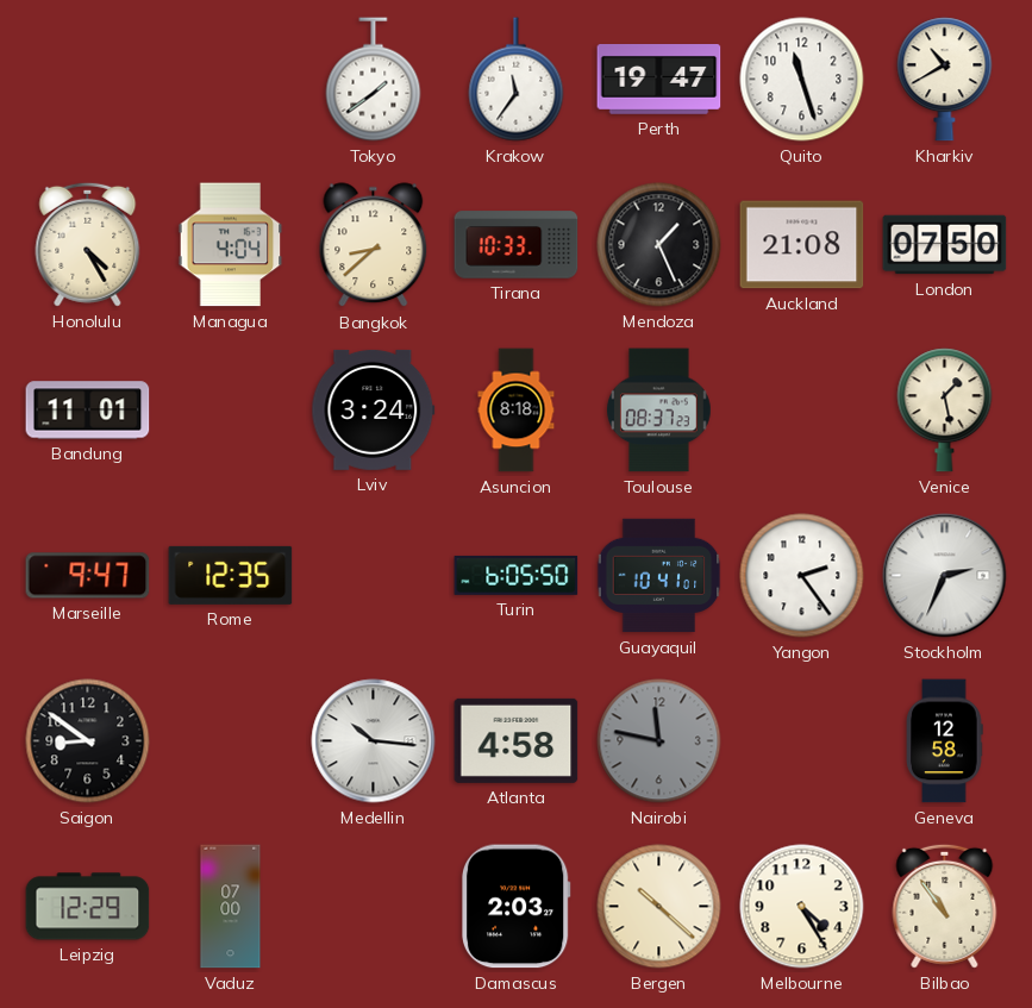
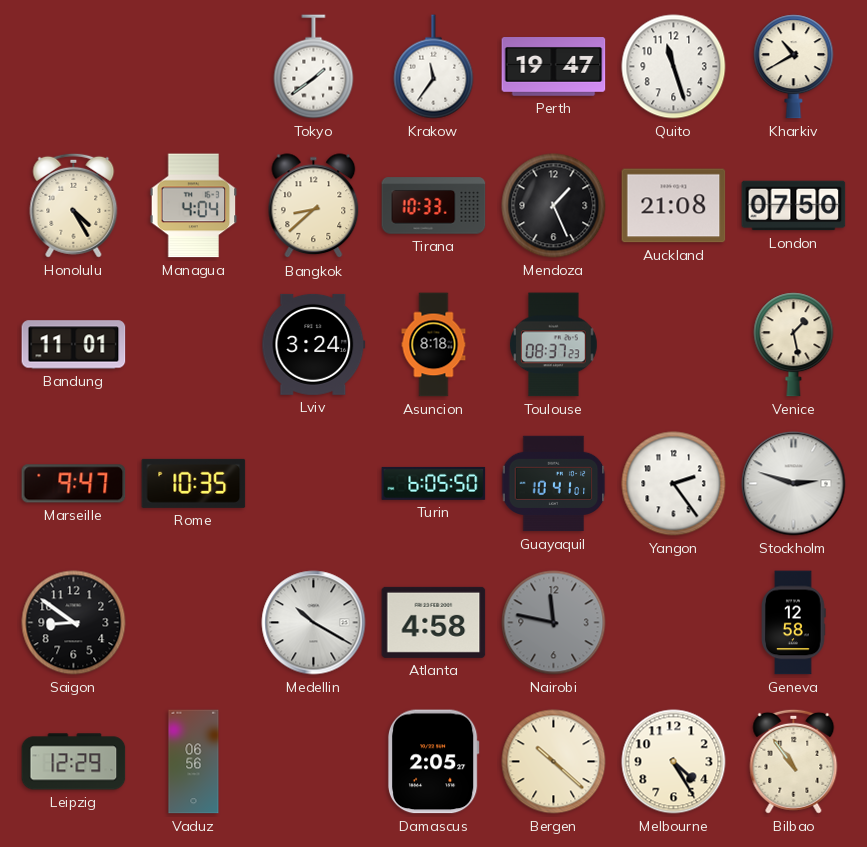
Rome: 12:35 -> 10:35
Stockholm: 2:34 -> 2:48
Medellin: 10:16 -> 10:20
Vaduz: 07:00 -> 06:56
Damascus: 2:03 -> 2:05
